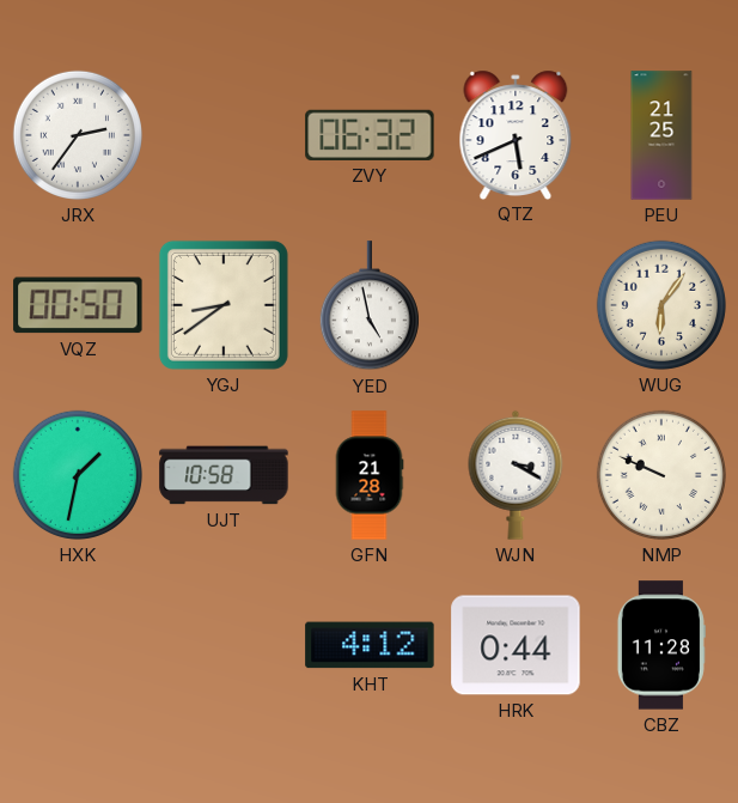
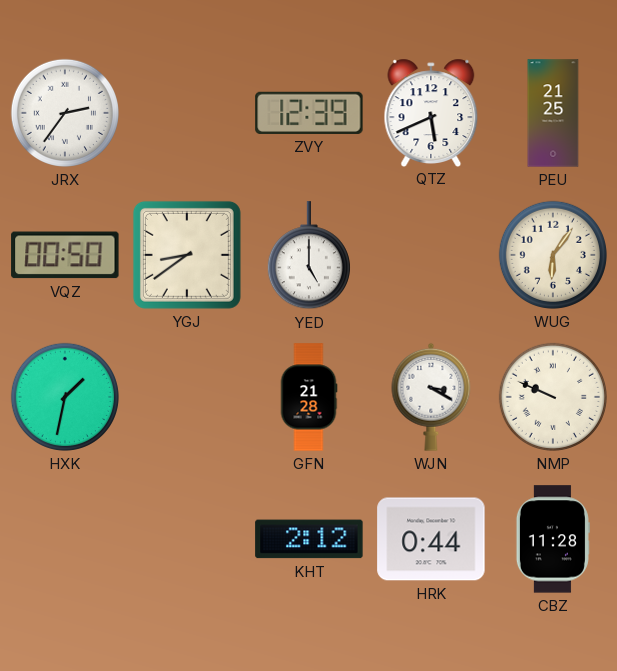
ZVY: 06:32 -> 12:39
YED: 4:58 -> 5:00
UJT: 10:58 -> none
KHT: 4:12 -> 2:12
